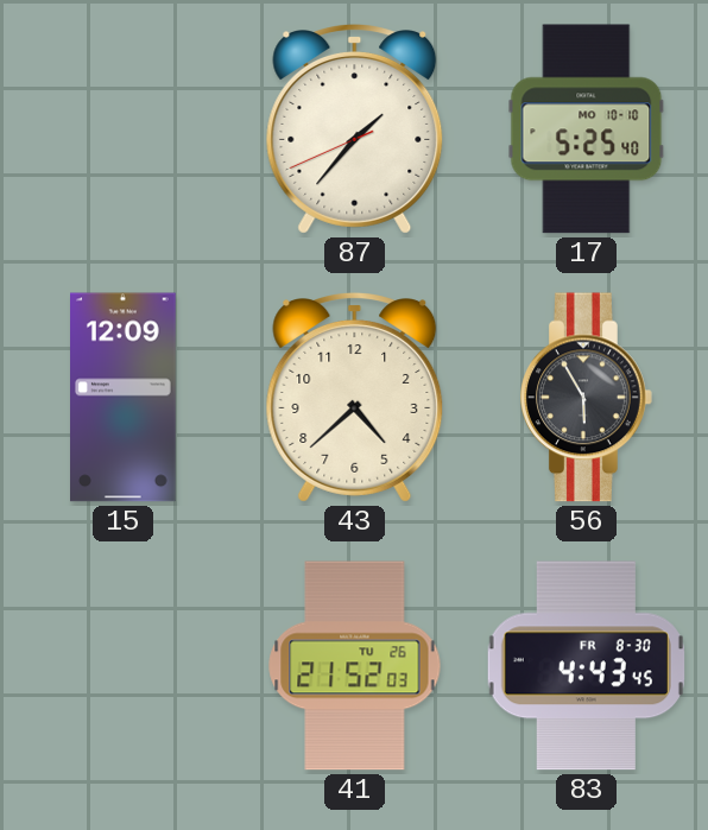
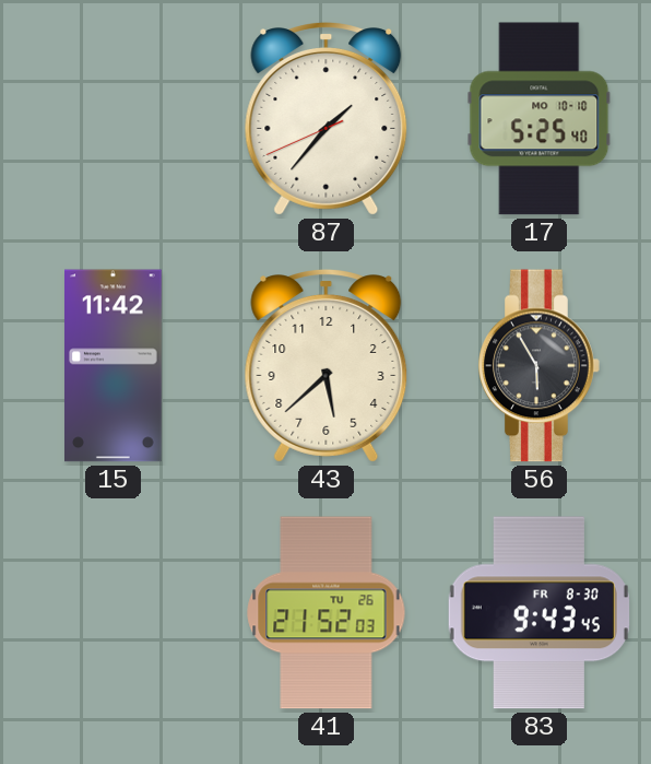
15: 12:09 -> 11:42
43: 4:38 -> 5:38
83: 4:43 -> 9:43
